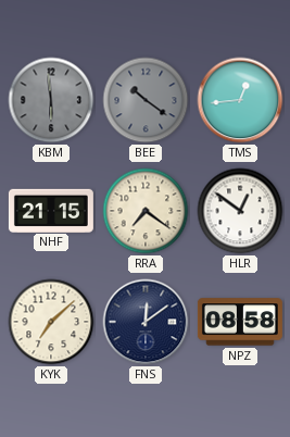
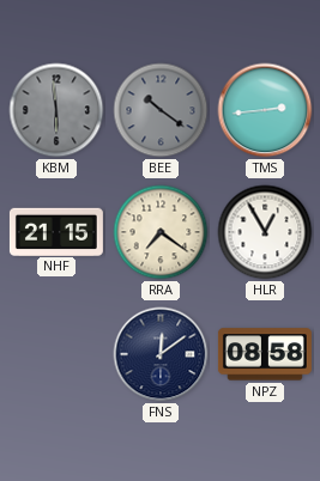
TMS: 12:44 -> 2:44
HLR: 12:51 -> 12:55
KYK: 7:08 -> none
